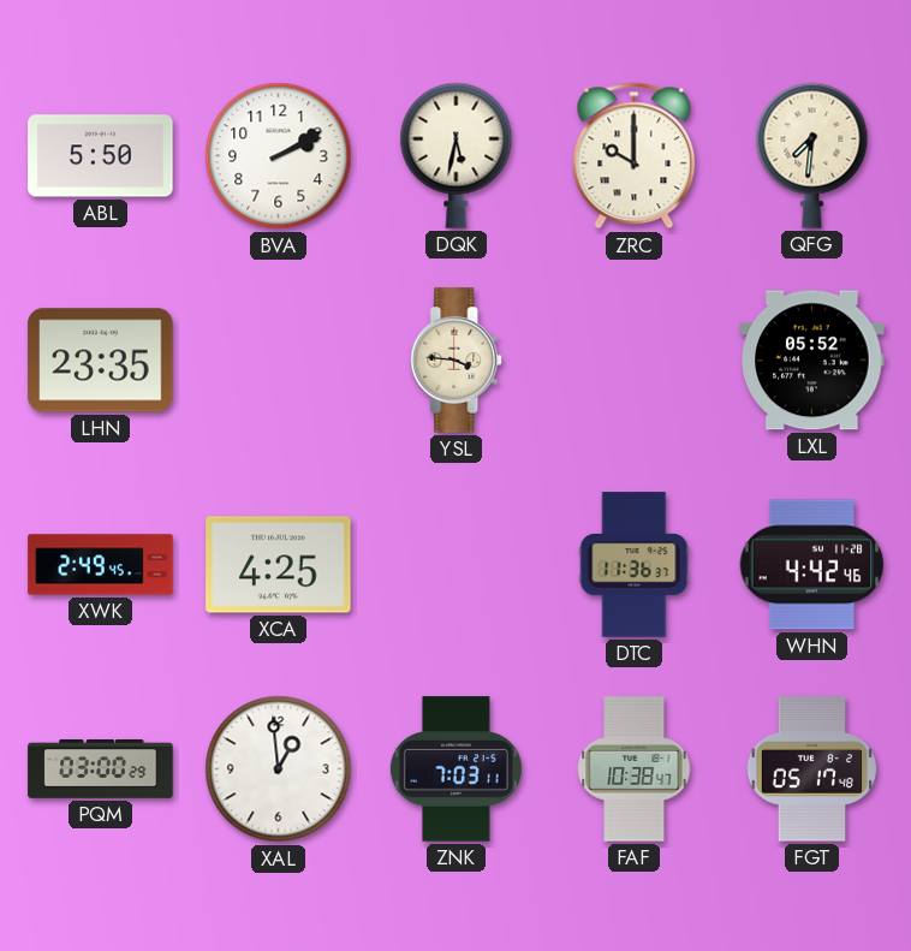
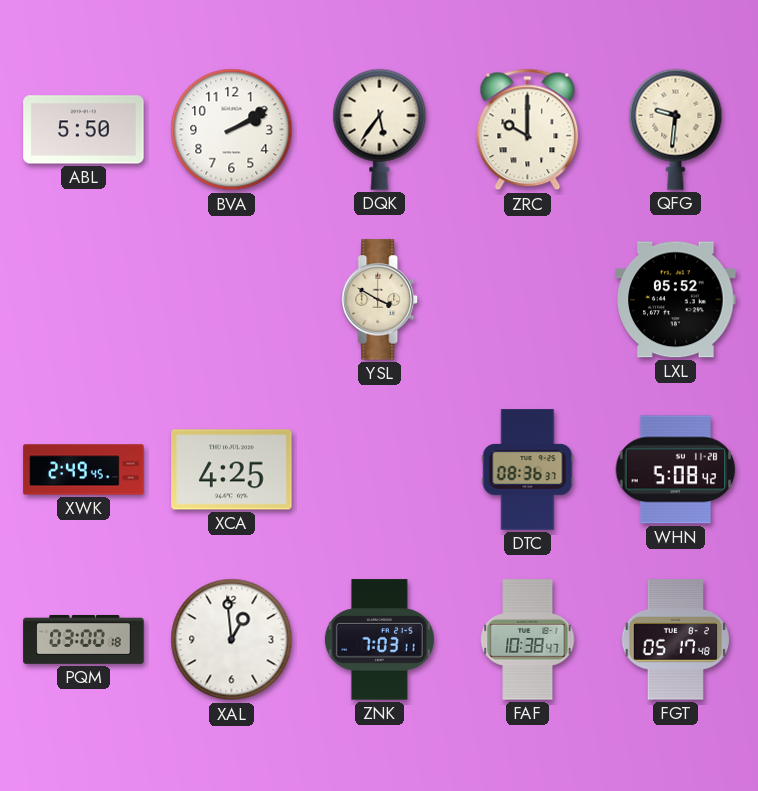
DQK: 5:32 -> 5:36
QFG: 7:31 -> 9:31
LHN: 23:35 -> none
YSL: 3:46 -> 3:50
DTC: 11:36 -> 08:36
WHN: 4:42 -> 5:08
PQM: 03:00:29 -> 03:00:18
